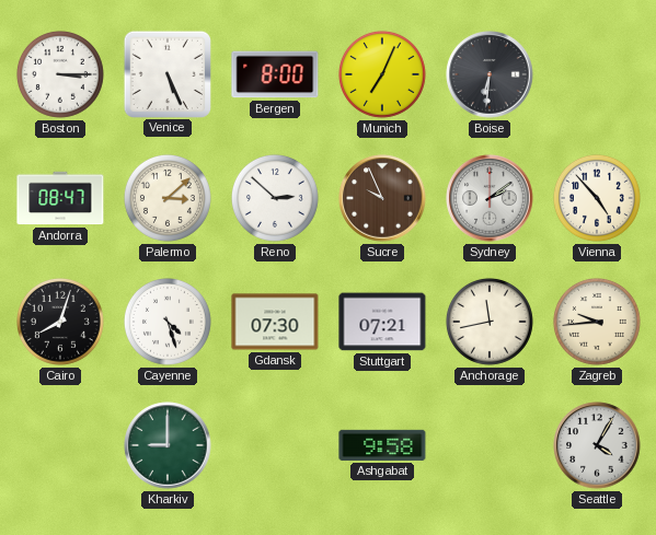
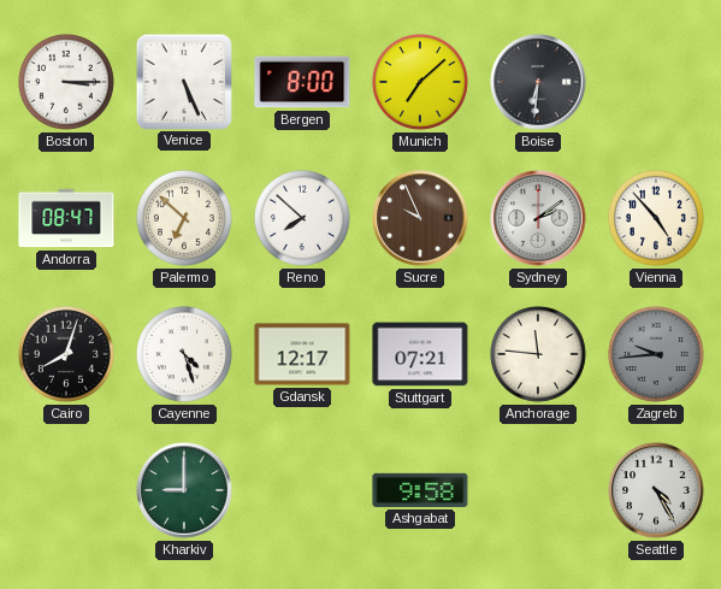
Munich: 7:04 -> 7:08
Palermo: 3:08 -> 6:52
Reno: 2:52 -> 7:52
Gdansk: 07:30 -> 12:17
Anchorage: 11:43 -> 11:46
Zagreb dial: cream -> grey
Seattle: 4:05 -> 4:25
